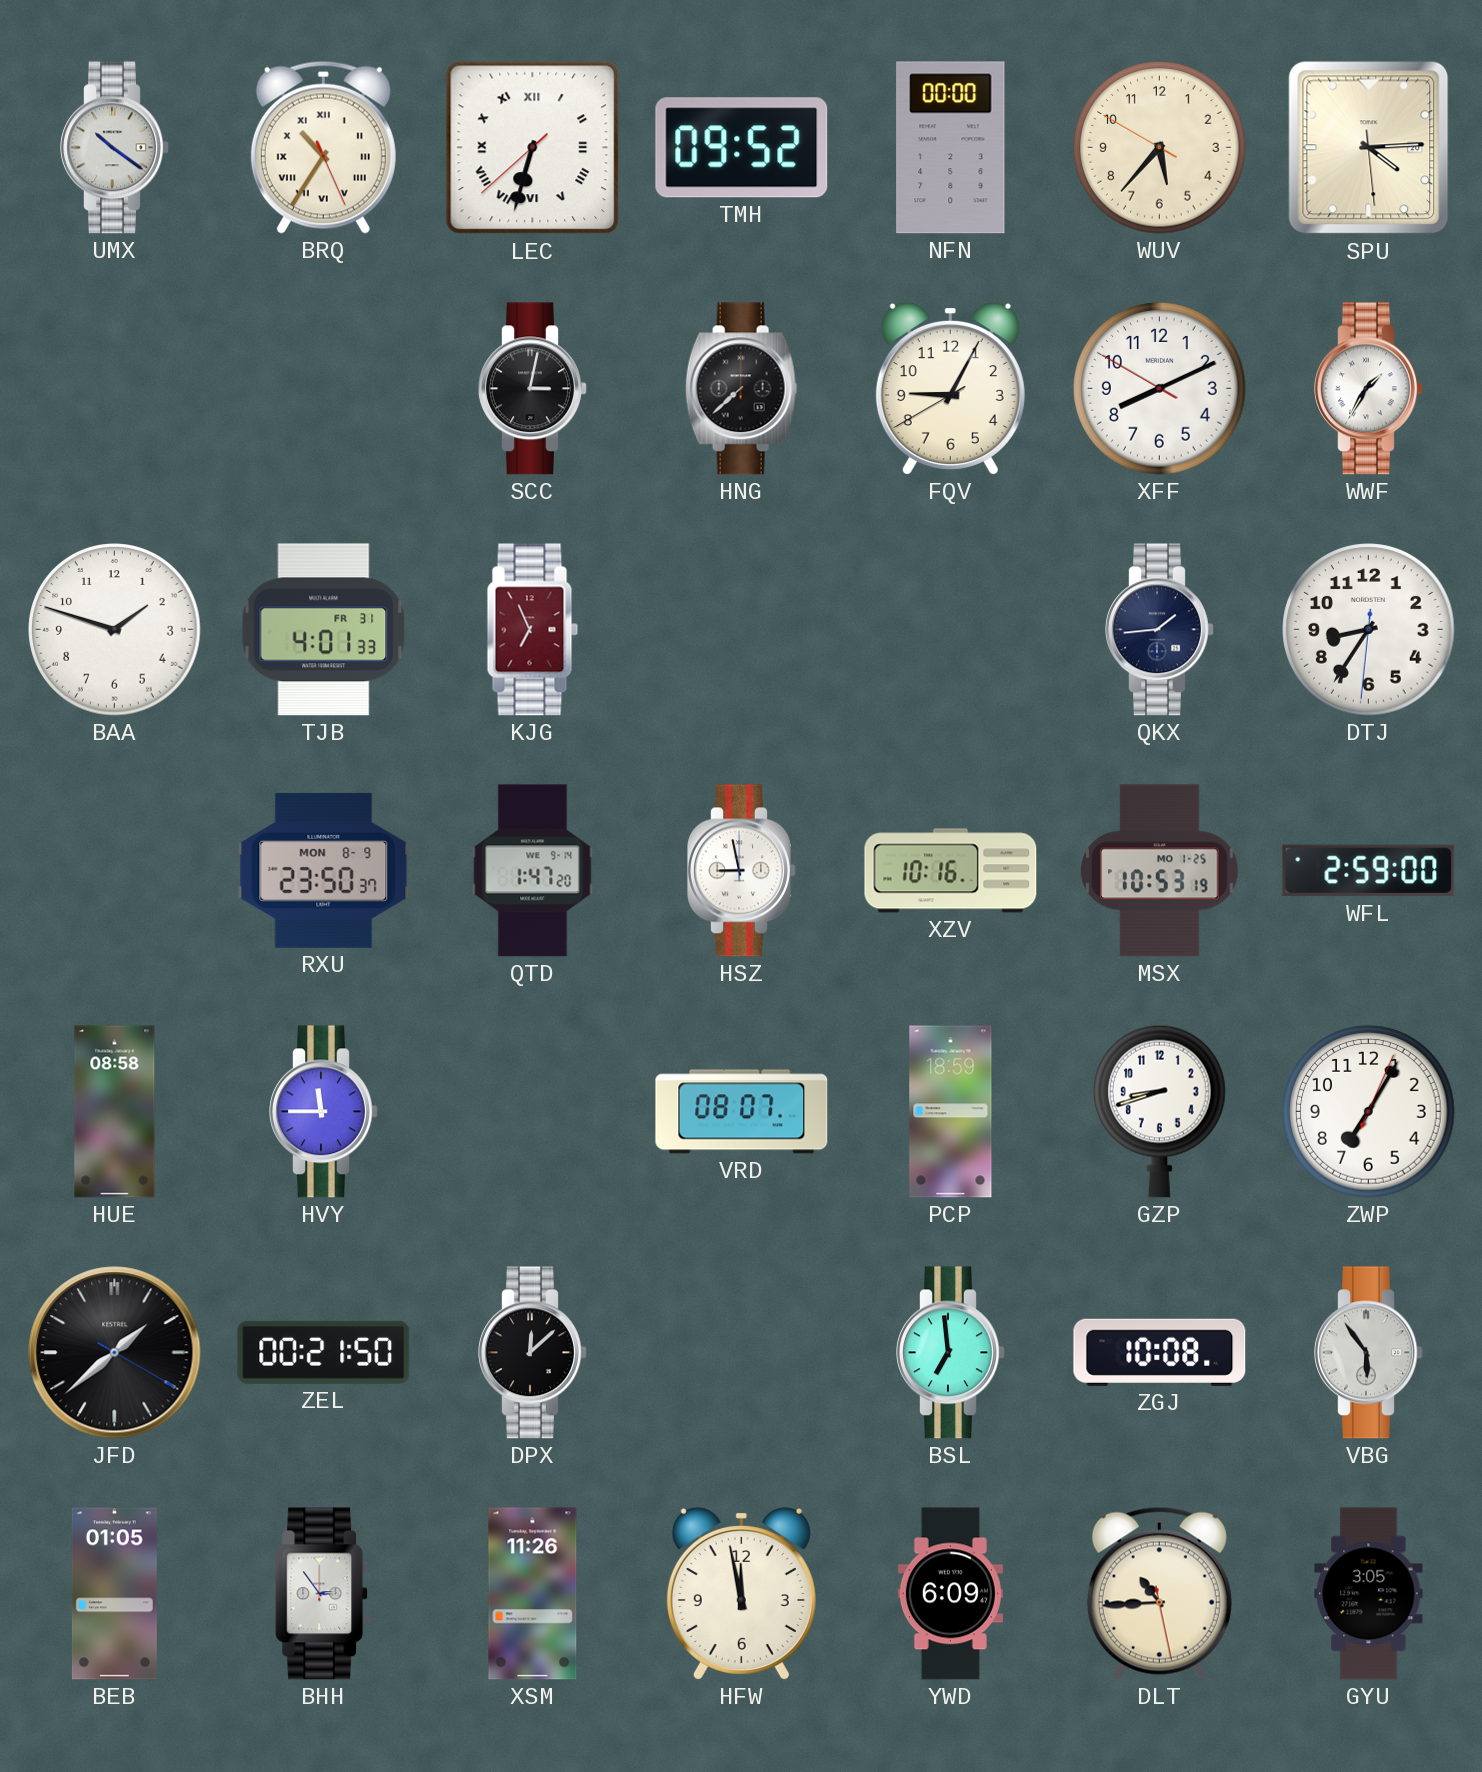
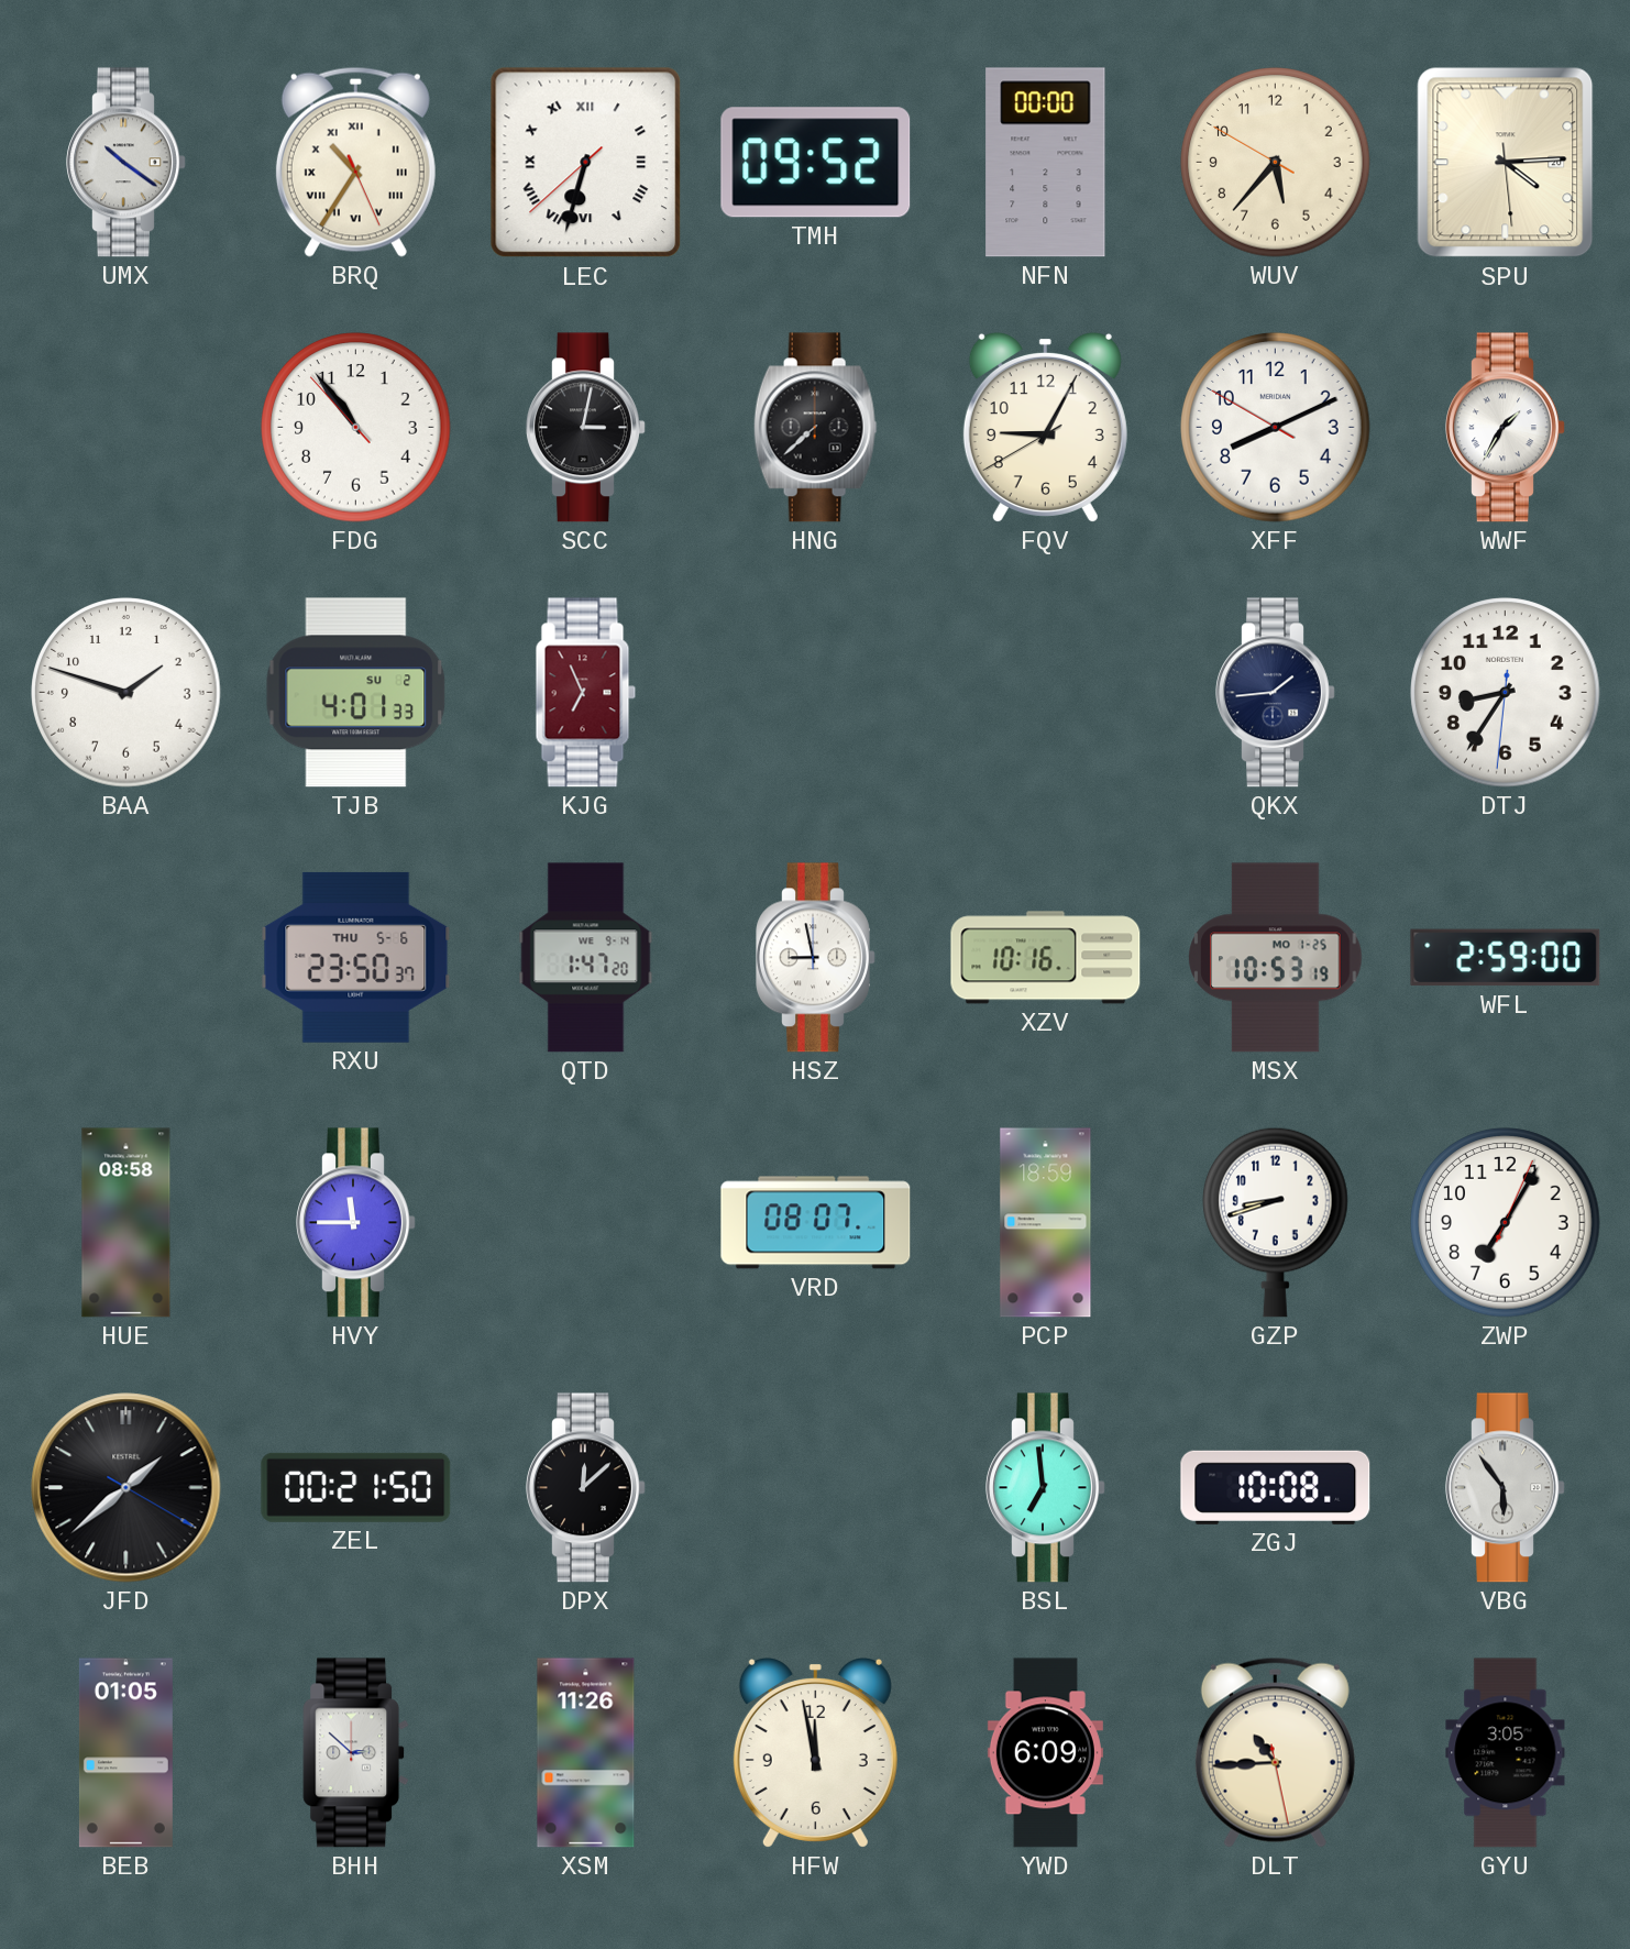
FDG: none -> 10:53
TJB date: FR 31 -> SU 2
RXU date: MON 8-9 -> THU 5-6
BHH: 2:54 -> 2:52
